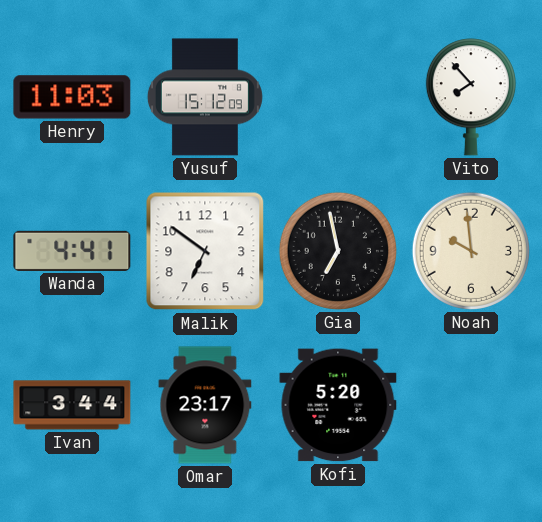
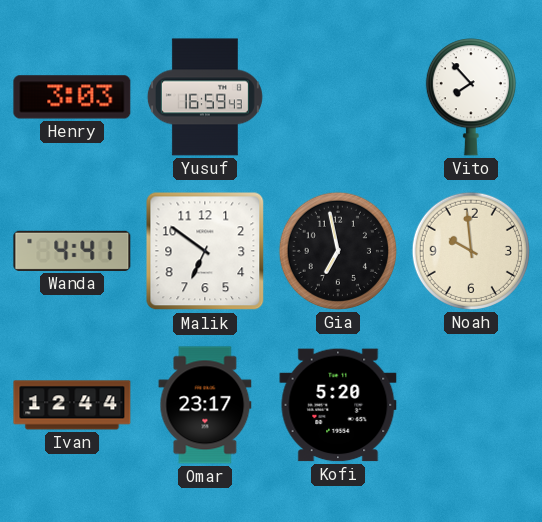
Henry: 11:03 -> 3:03
Yusuf: 15:12 -> 16:59
Ivan: 3:44 -> 12:44
